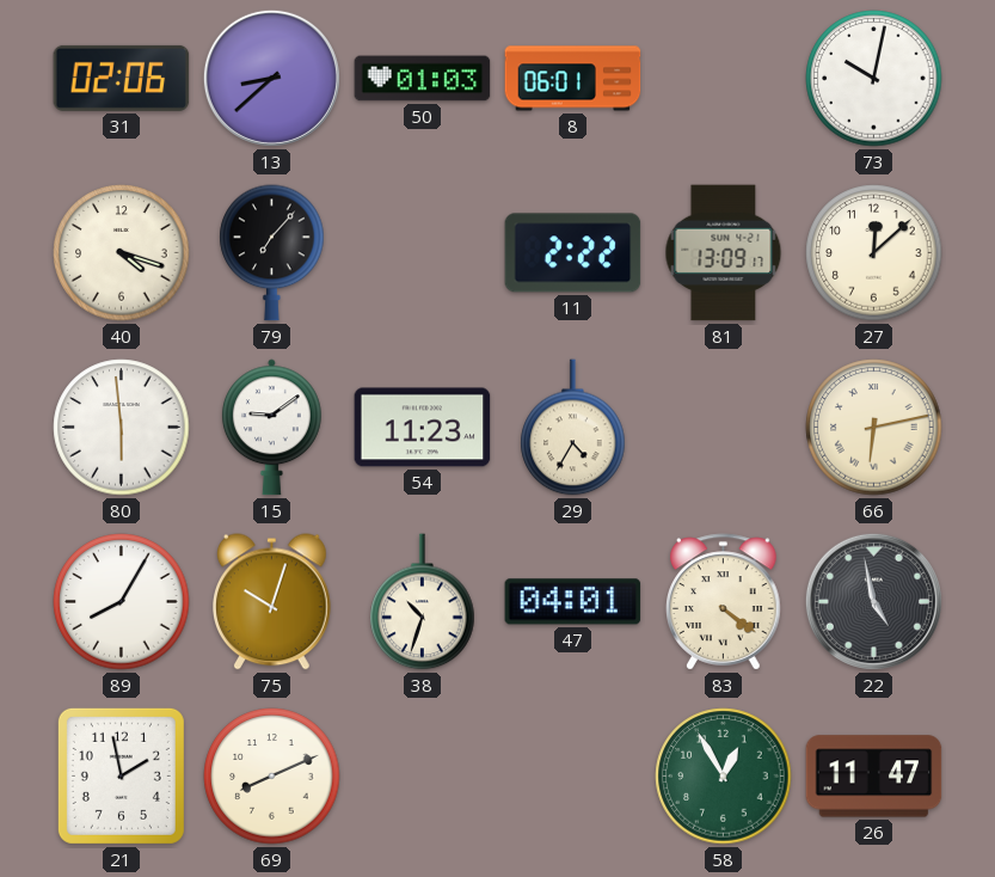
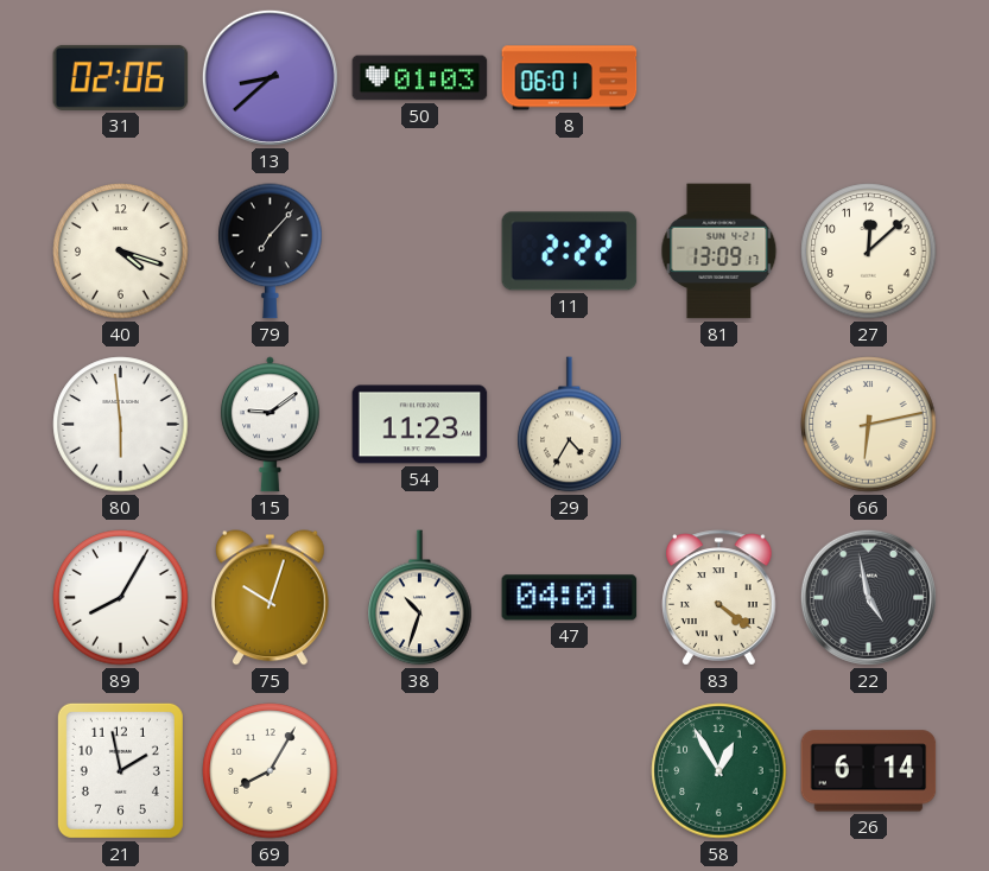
73: 10:02 -> none
69: 8:11 -> 8:05
26: 11:47 -> 6:14
